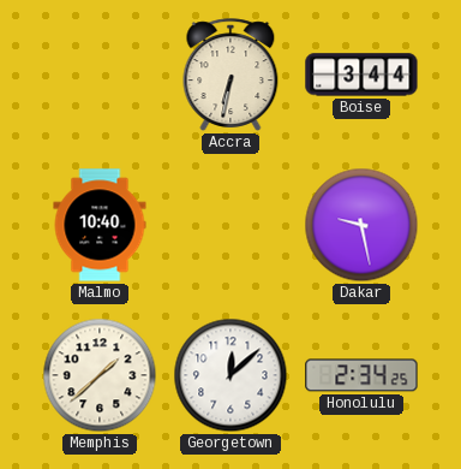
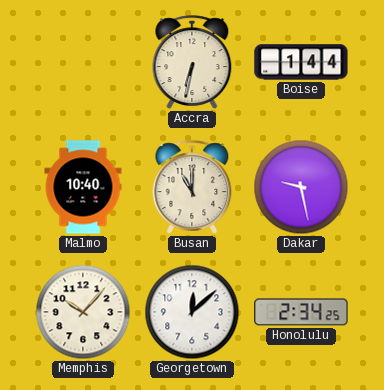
Boise: 3:44 -> 1:44
Busan: none -> 11:00
Memphis: 1:38 -> 10:07
